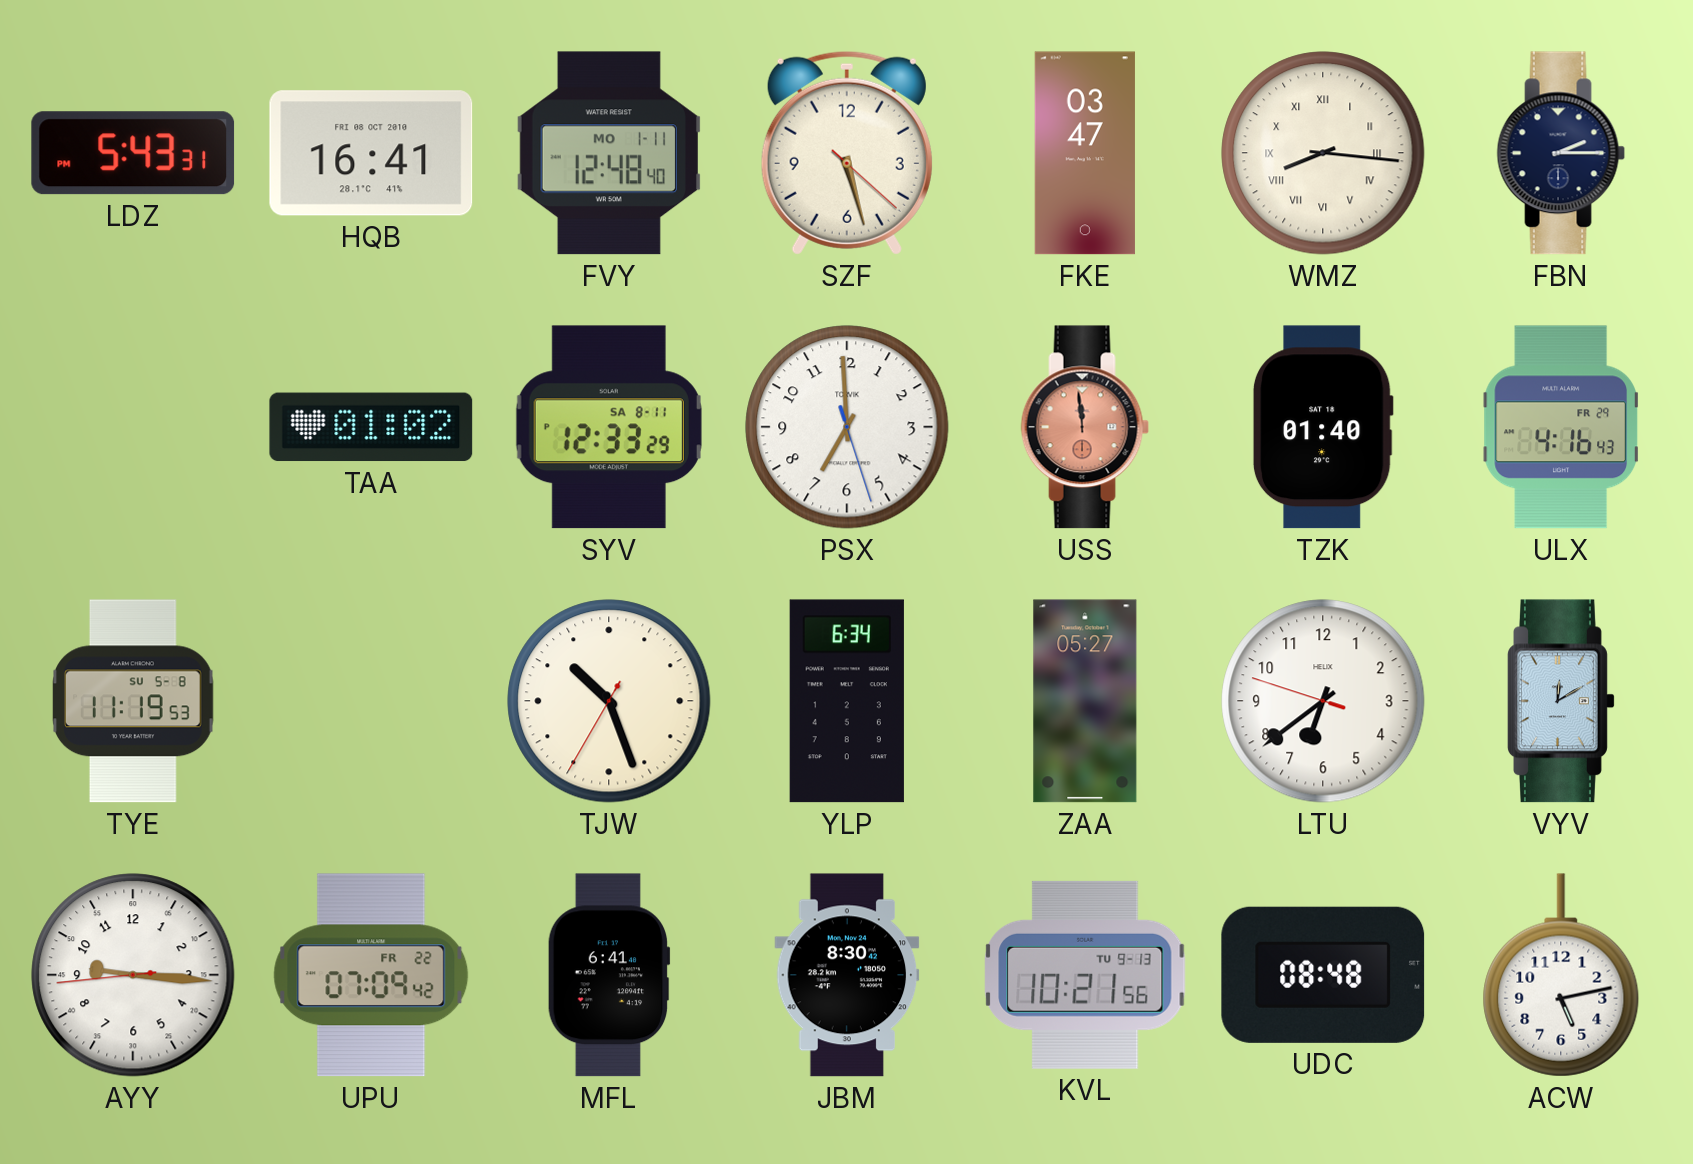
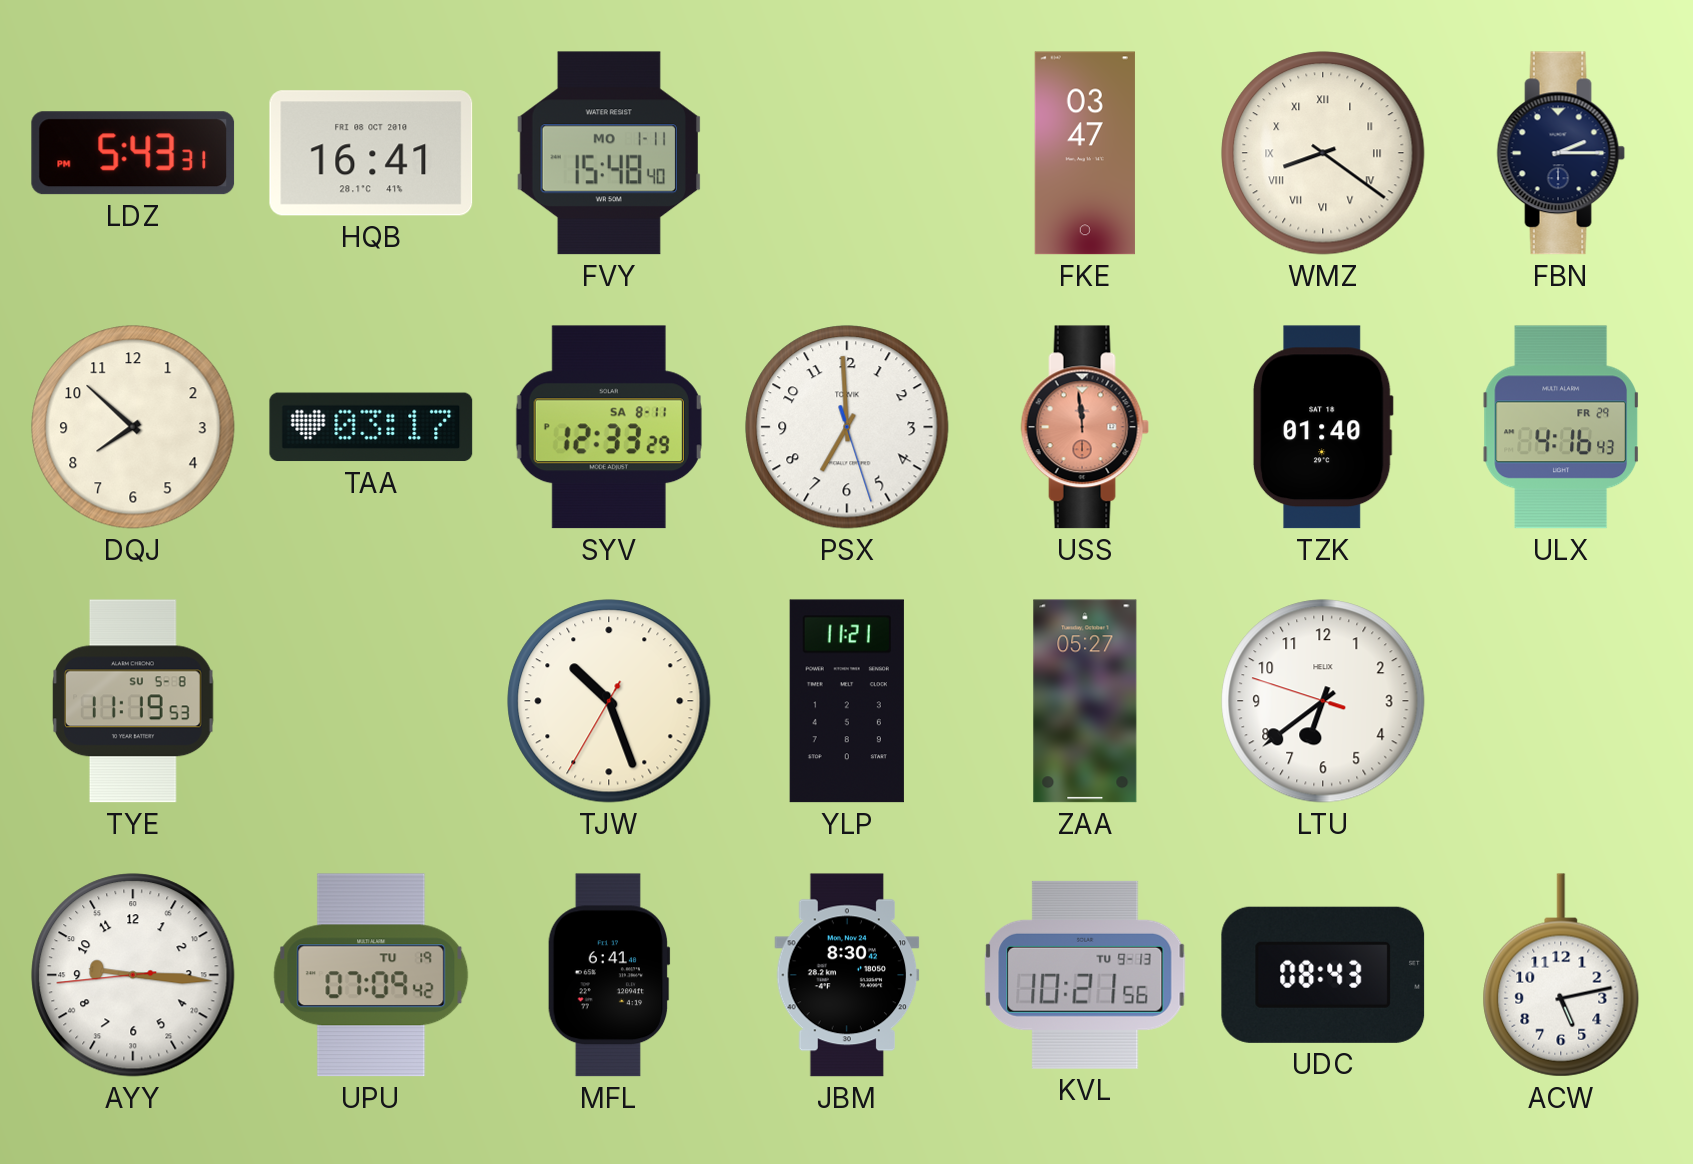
FVY: 12:48 -> 15:48
SZF: 5:27 -> none
WMZ: 8:16 -> 8:21
DQJ: none -> 7:52
TAA: 01:02 -> 03:17
YLP: 6:34 -> 11:21
VYV: 12:10 -> none
UPU date: FR 22 -> TU 19
UDC: 08:48 -> 08:43
